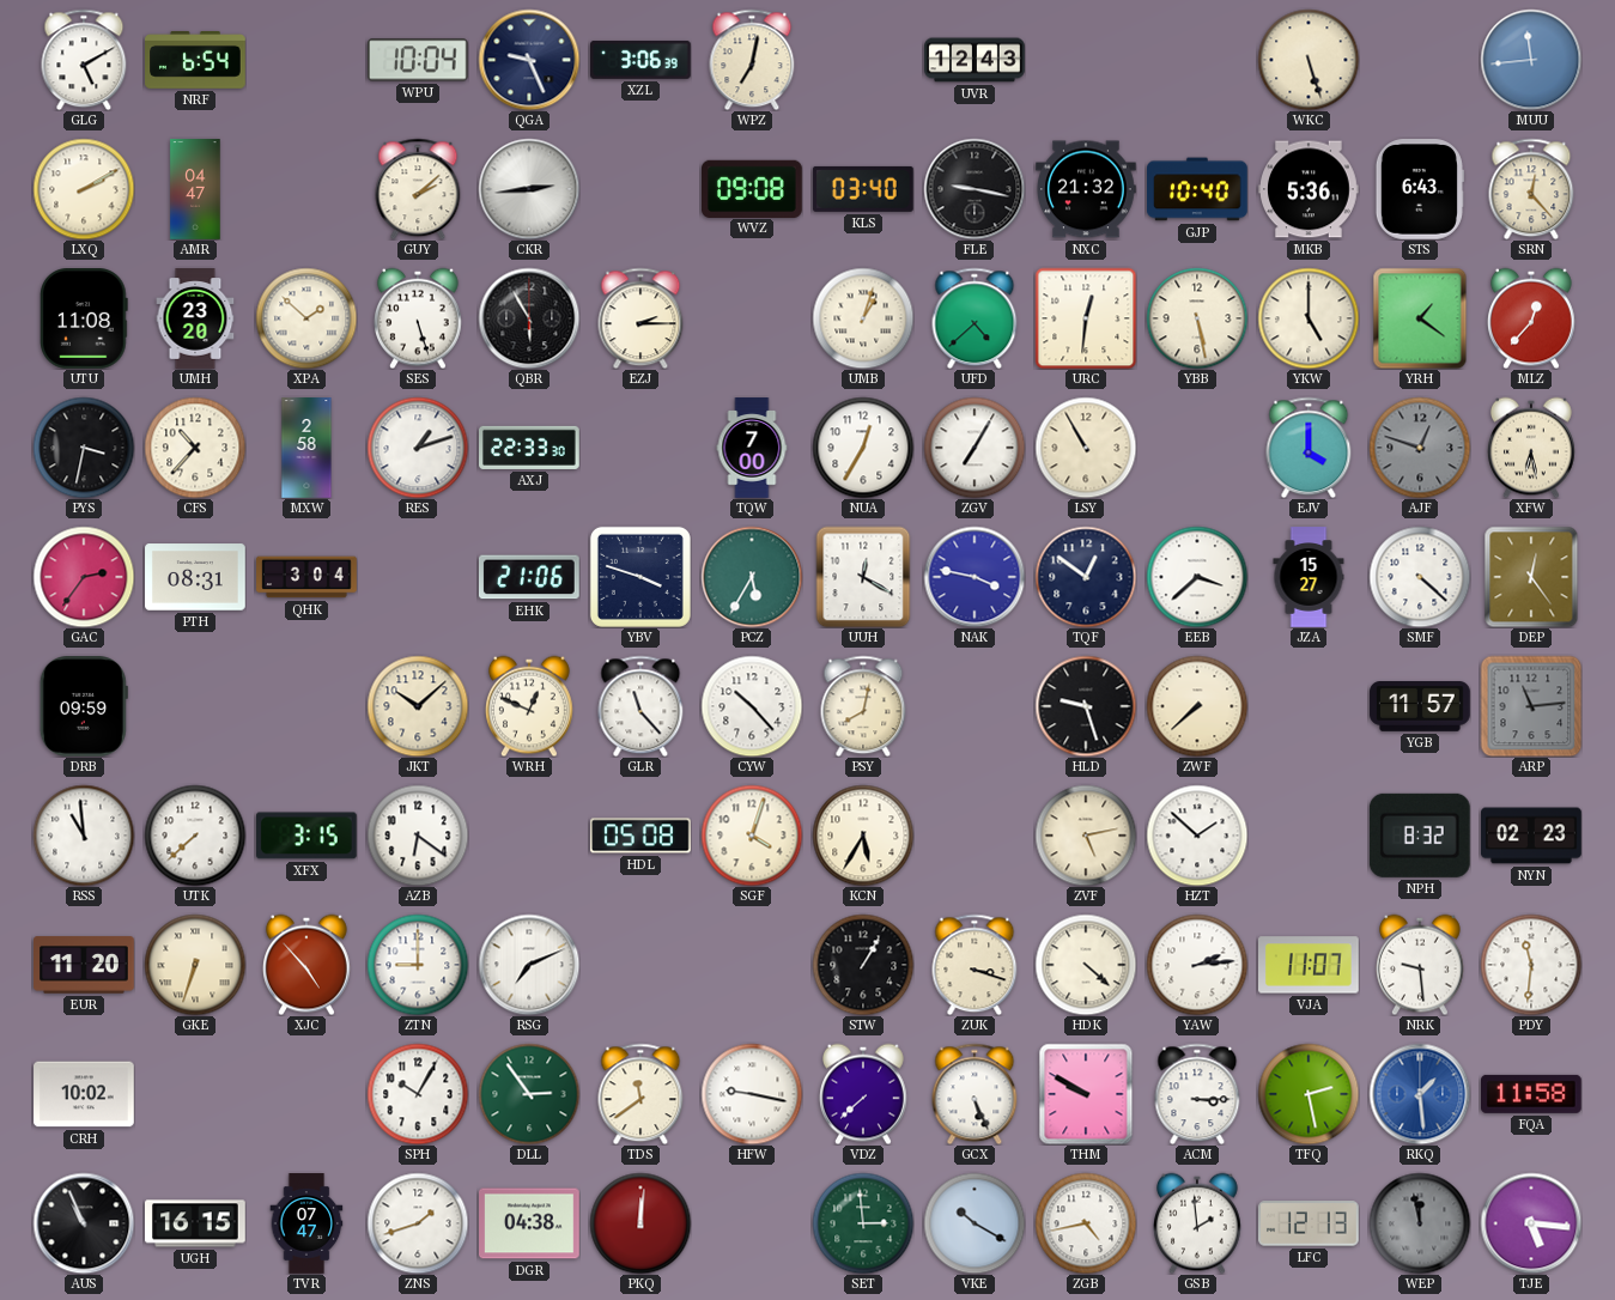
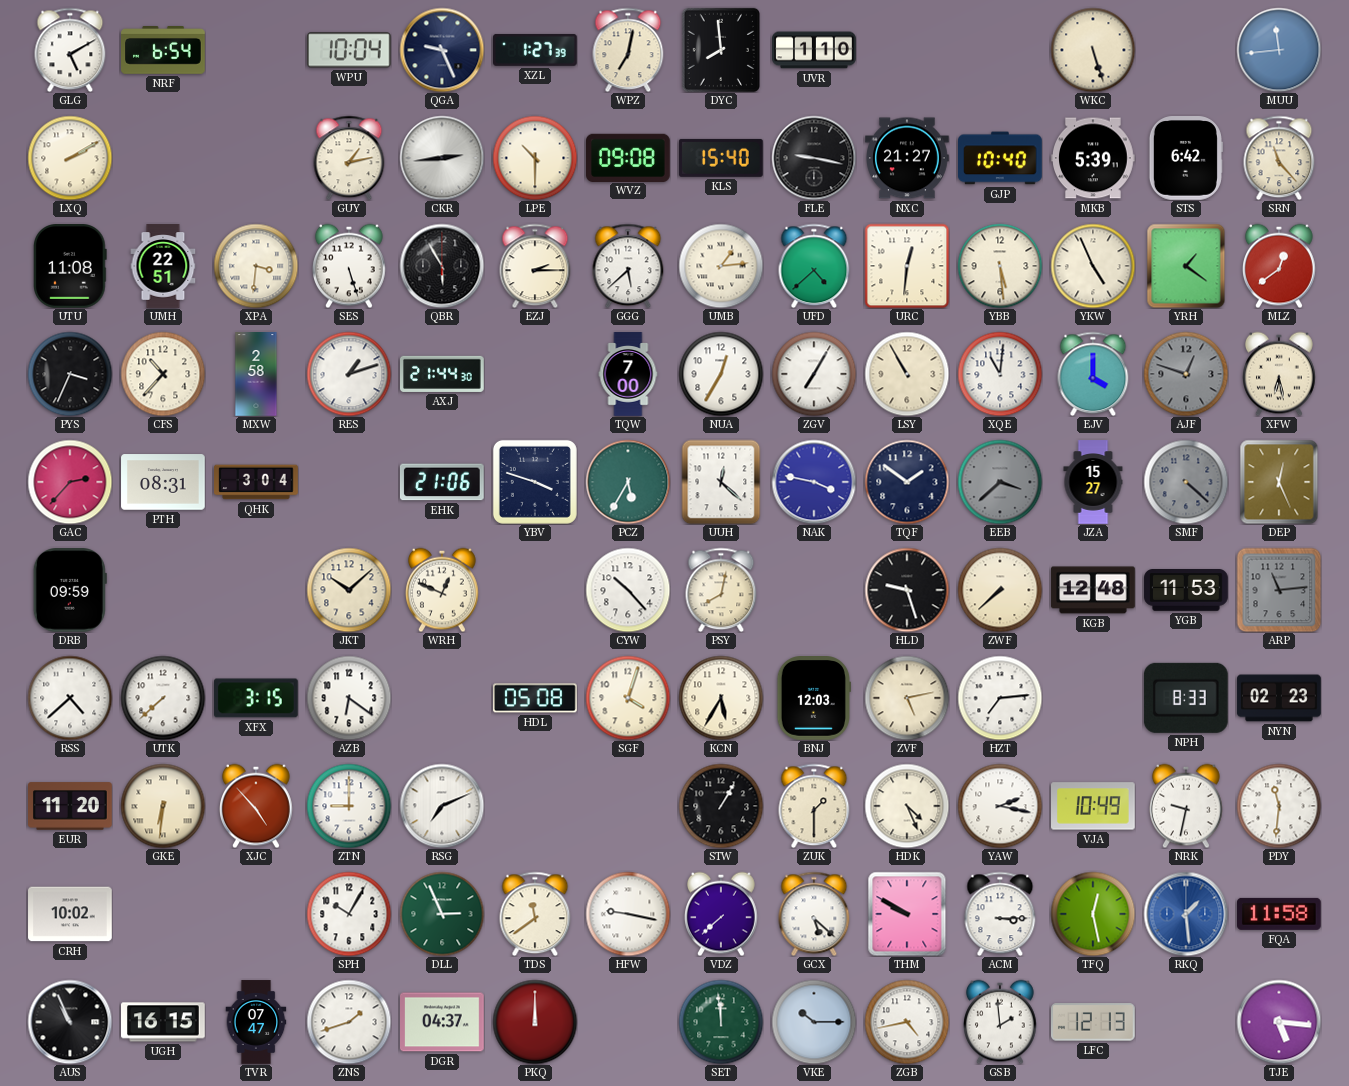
XZL: 3:06 -> 1:27
DYC: none -> 7:59
UVR: 12:43 -> 1:10
AMR: 04:47 -> none
GUY: 2:08 -> 1:13
LPE: none -> 10:30
KLS: 03:40 -> 15:40
NXC: 21:32 -> 21:27
MKB: 5:36 -> 5:39
STS: 6:43 -> 6:42
SRN: 12:23 -> 11:23
UMH: 23:20 -> 22:51
XPA: 1:52 -> 3:31
GGG: none -> 5:38
UMB: 1:03 -> 1:14
YBB: 5:28 -> 5:29
YKW: 5:00 -> 4:56
MLZ: 12:37 -> 12:39
PYS: 3:32 -> 3:34
AXJ: 22:33 -> 21:44
XQE: none -> 11:01
GAC: 2:36 -> 2:37
UUH: 12:20 -> 12:22
TQF: 12:51 -> 1:51
EEB dial: white -> grey
SMF dial: white -> grey
DEP: 12:24 -> 12:26
GLR: 11:23 -> none
KGB: none -> 12:48
YGB: 11:57 -> 11:53
RSS: 10:59 -> 4:38
BNJ: none -> 12:03
HZT: 1:52 -> 7:14
NPH: 8:32 -> 8:33
GKE: 6:33 -> 6:31
ZUK: 3:18 -> 1:30
HDK: 4:22 -> 4:26
YAW: 2:14 -> 2:17
VJA: 11:07 -> 10:49
NRK: 9:29 -> 9:32
DLL: 2:54 -> 2:56
GCX: 5:26 -> 5:22
TFQ: 2:28 -> 12:28
DGR: 04:38 -> 04:37
PKQ: 12:01 -> 12:00
SET: 2:59 -> 11:59
VKE: 10:20 -> 10:15
WEP: 11:58 -> none
